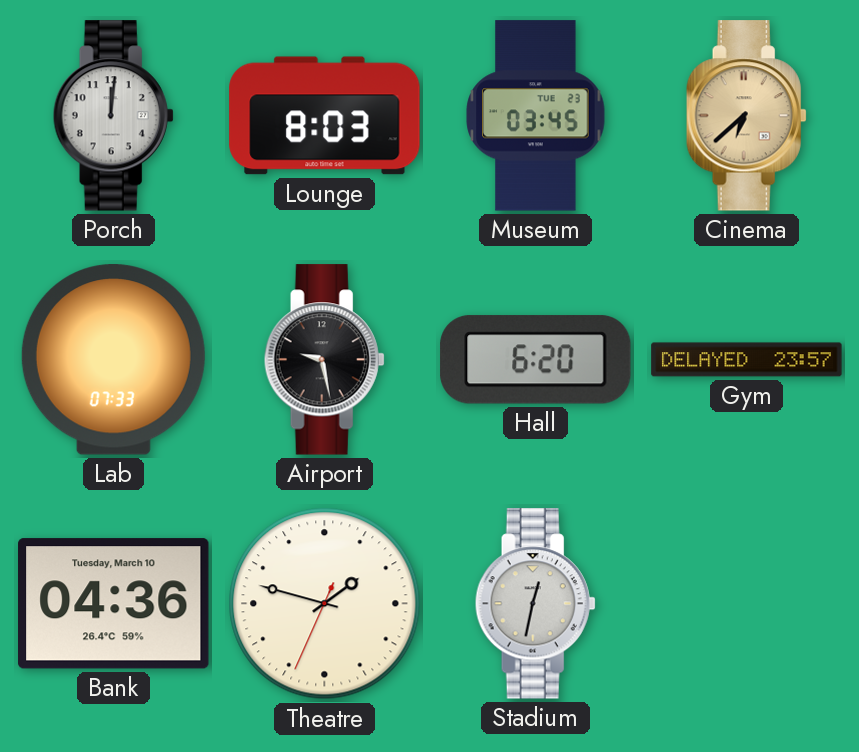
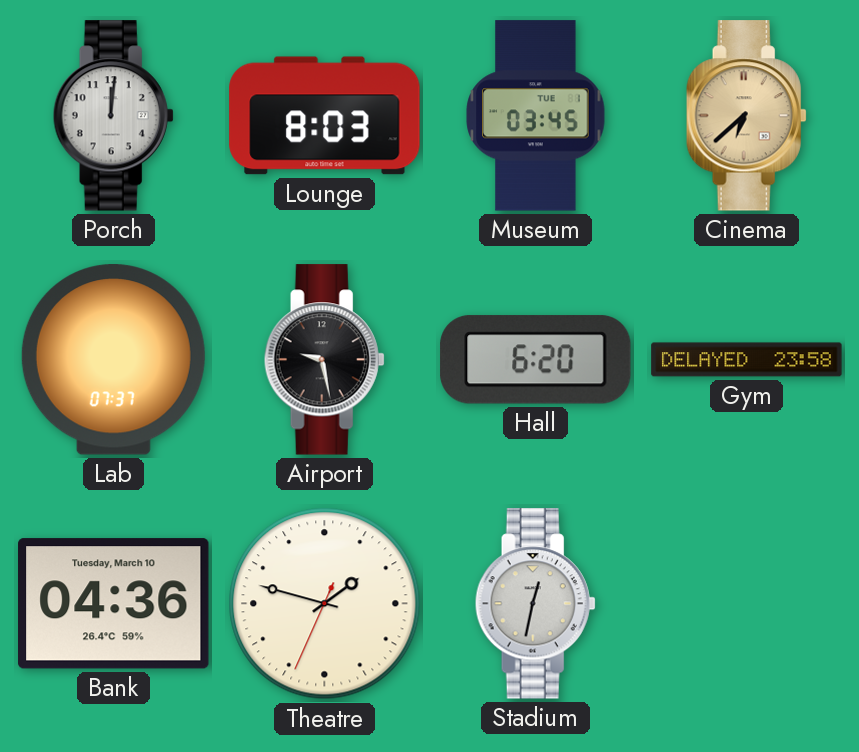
Museum date: TUE 23 -> TUE 1
Lab: 07:33 -> 07:37
Gym: 23:57 -> 23:58
